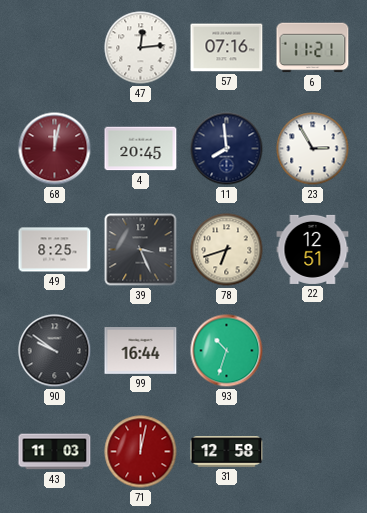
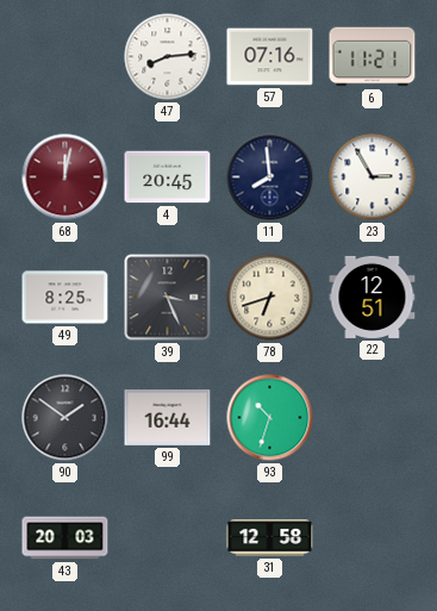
47: 12:14 -> 8:14
90: 9:51 -> 1:51
43: 11:03 -> 20:03
71: 12:02 -> none
